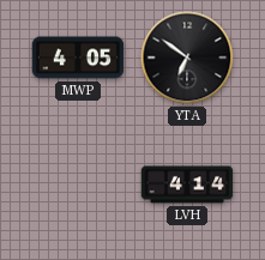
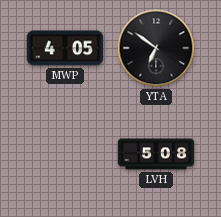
LVH: 4:14 -> 5:08
